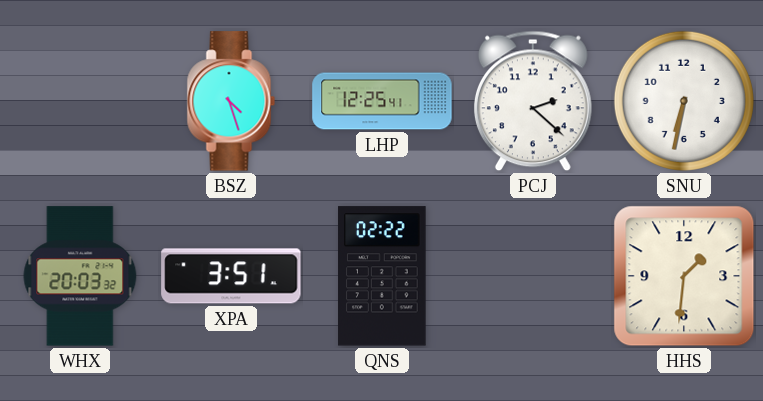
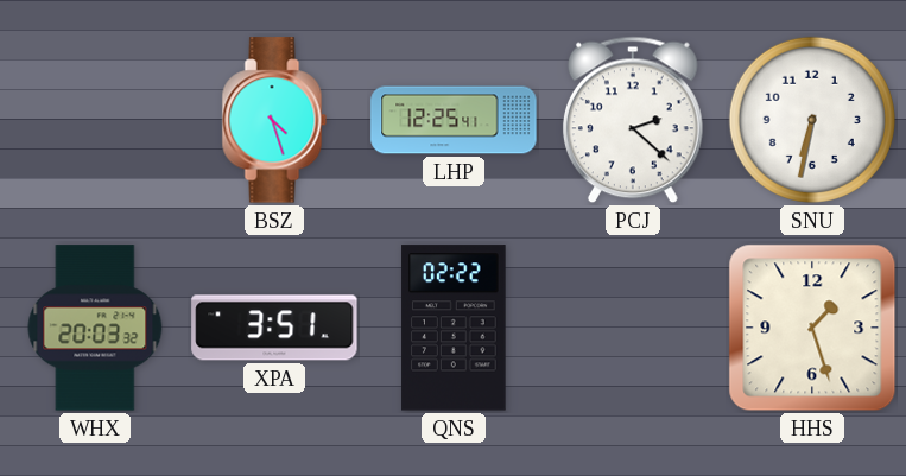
HHS: 1:31 -> 1:27
